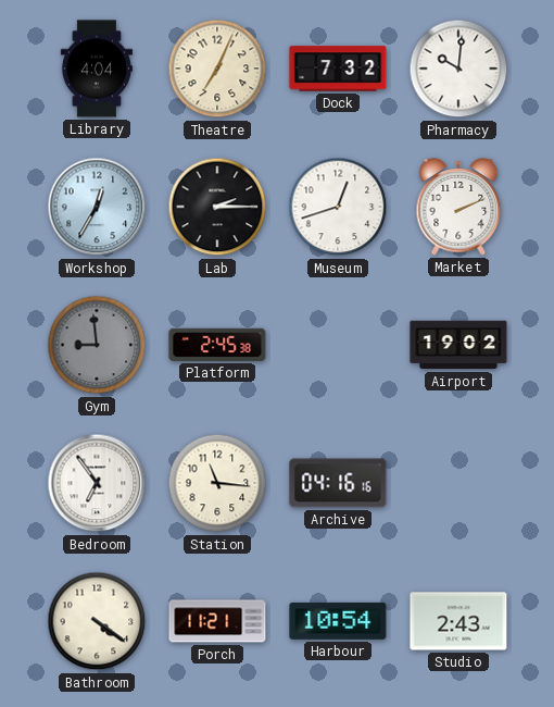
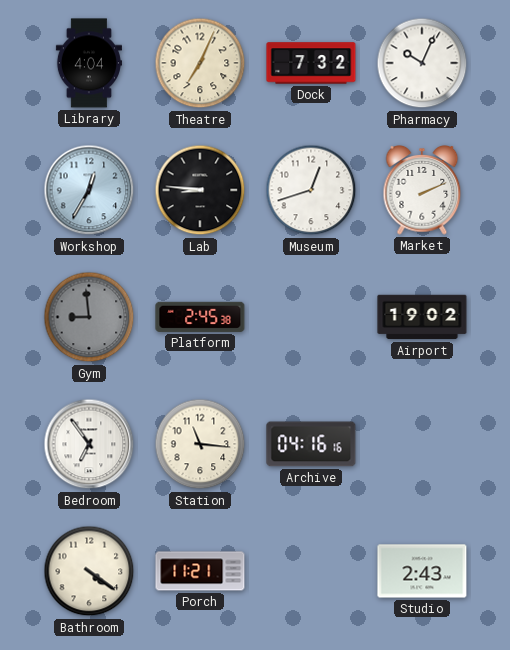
Pharmacy: 10:01 -> 10:04
Lab: 2:15 -> 8:46
Harbour: 10:54 -> none
